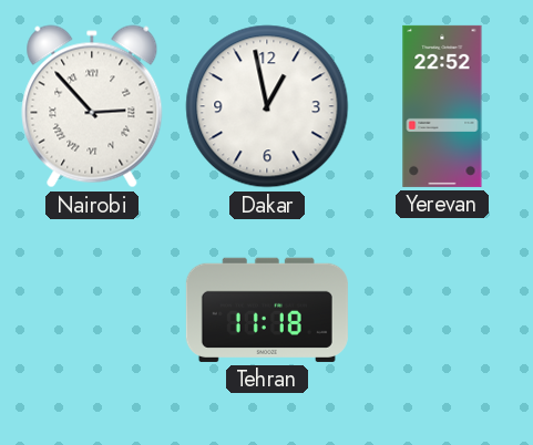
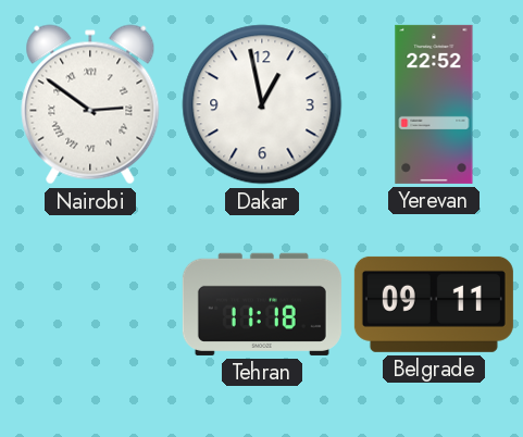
Nairobi: 2:53 -> 2:51
Belgrade: none -> 09:11
